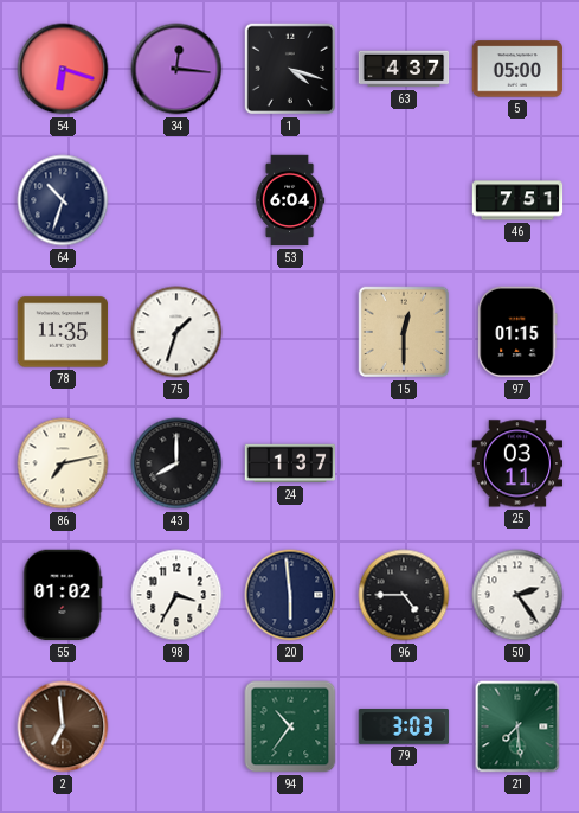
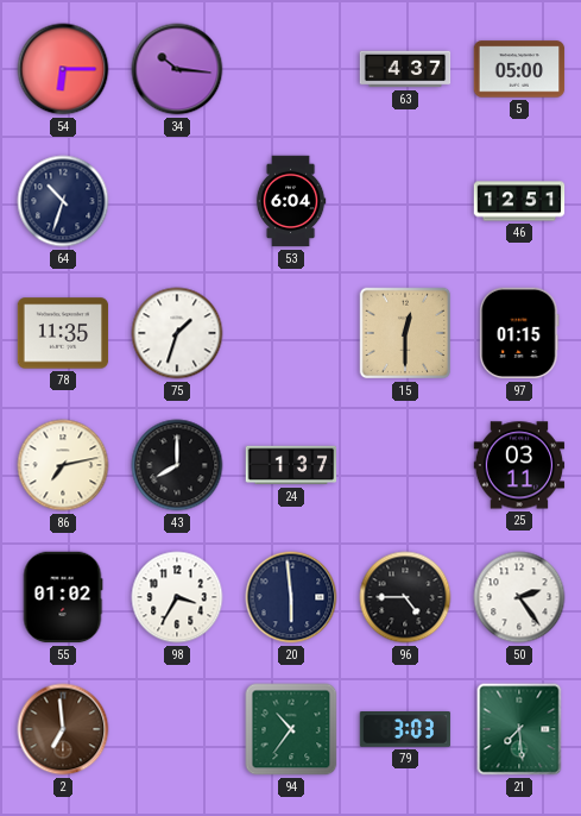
54: 6:18 -> 6:15
34: 12:16 -> 10:16
1: 4:18 -> none
46: 7:51 -> 12:51
